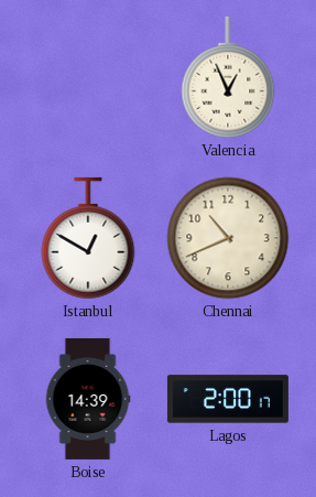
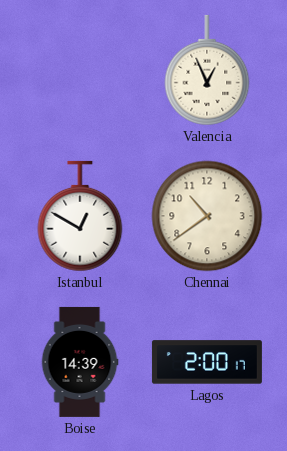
Chennai: 10:41 -> 10:39
